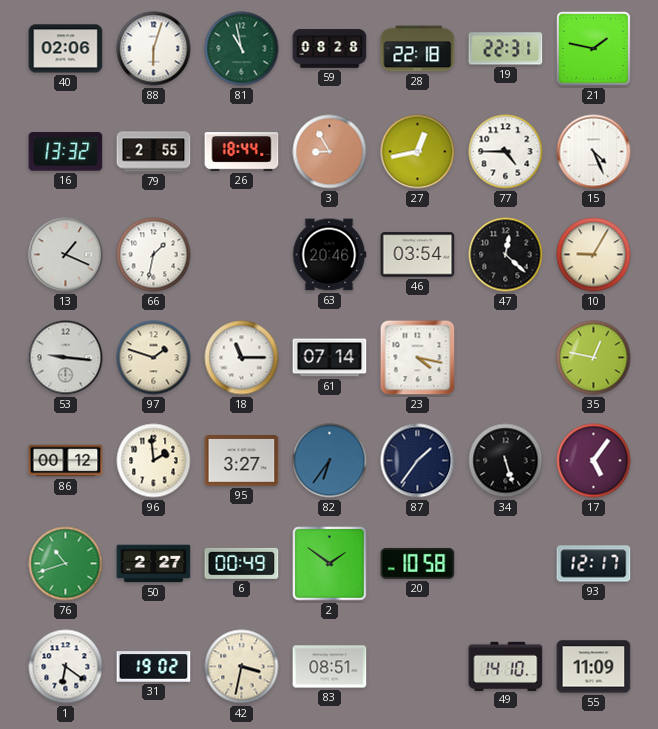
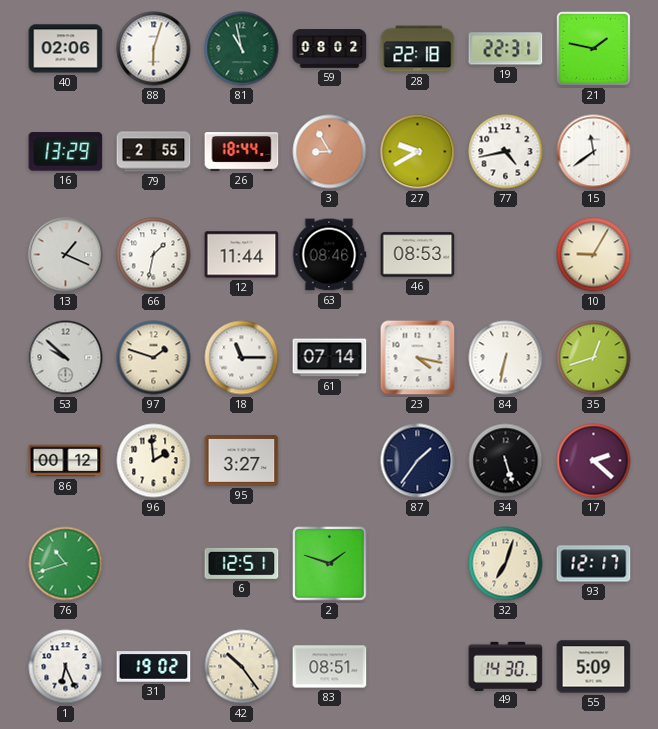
59: 08:28 -> 08:02
16: 13:32 -> 13:29
27: 12:43 -> 9:40
77: 4:45 -> 4:43
15: 4:26 -> 11:39
12: none -> 11:44
63: 20:46 -> 08:46
46: 03:54 -> 08:53
47: 12:22 -> none
53: 9:16 -> 9:52
84: none -> 6:32
35: 12:47 -> 12:42
82: 6:36 -> none
17: 5:06 -> 2:22
50: 2:27 -> none
6: 00:49 -> 12:51
2: 1:51 -> 1:48
20: 10:58 -> none
32: none -> 7:03
1: 6:21 -> 6:26
42: 3:32 -> 10:24
49: 14:10 -> 14:30
55: 11:09 -> 5:09
